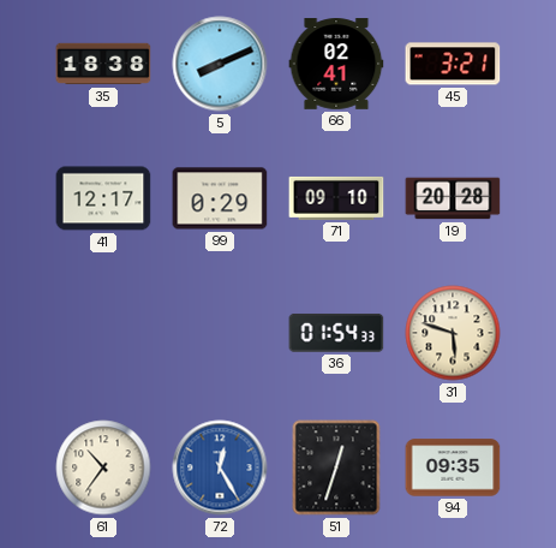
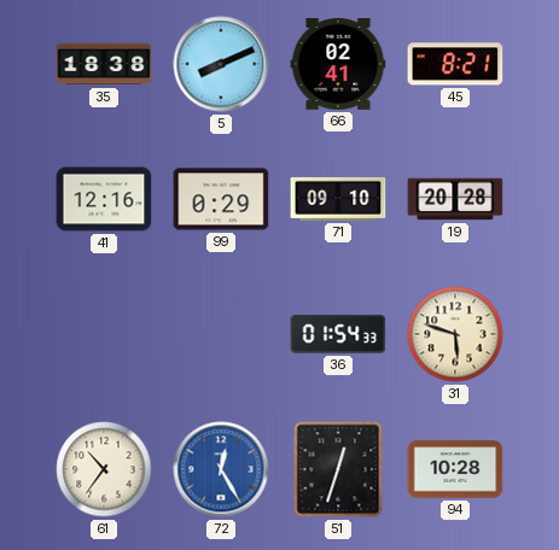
45: 3:21 -> 8:21
41: 12:17 -> 12:16
94: 09:35 -> 10:28
